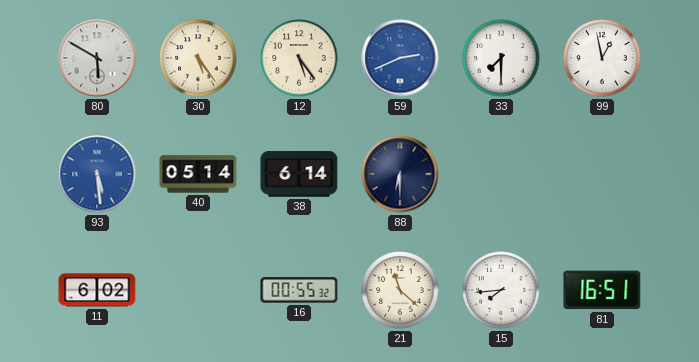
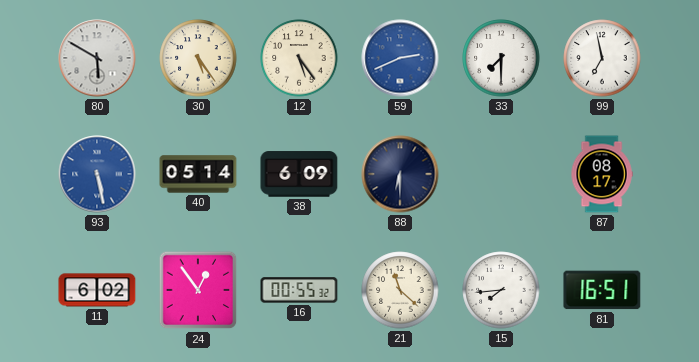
99: 12:58 -> 6:58
93: 5:29 -> 5:28
38: 6:14 -> 6:09
87: none -> 08:17
24: none -> 12:54
